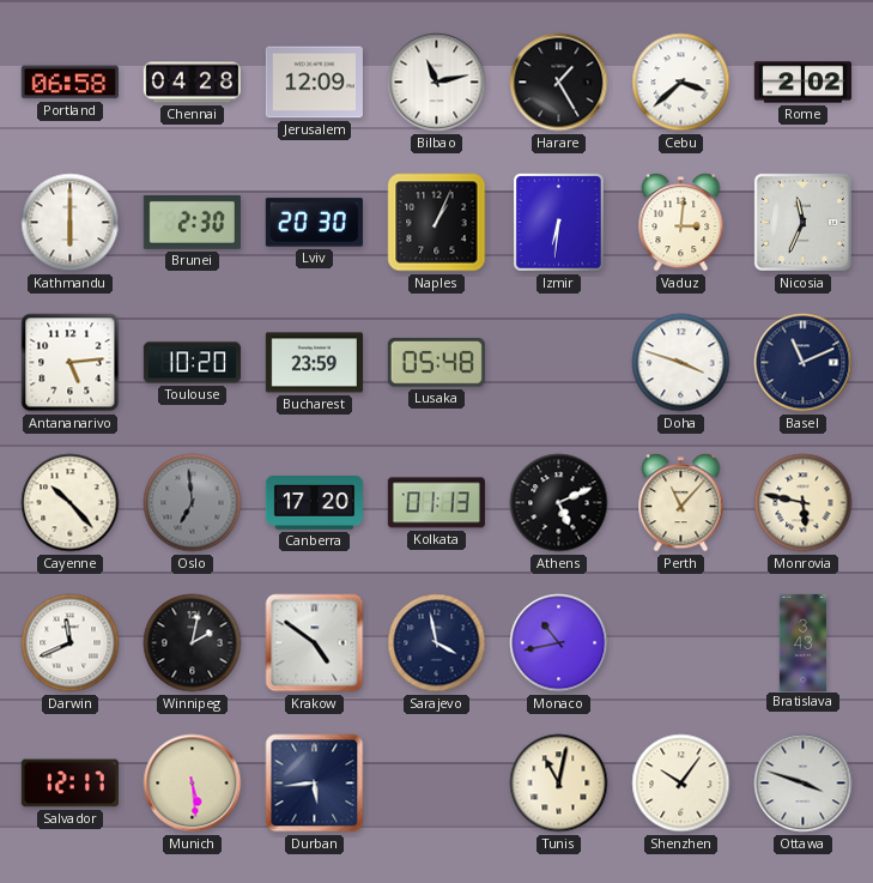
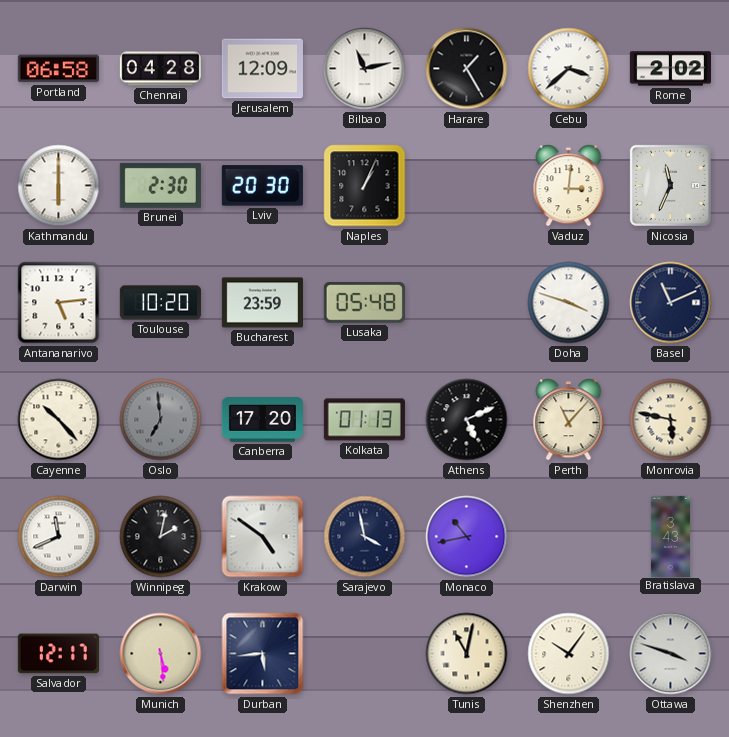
Izmir: 6:31 -> none
